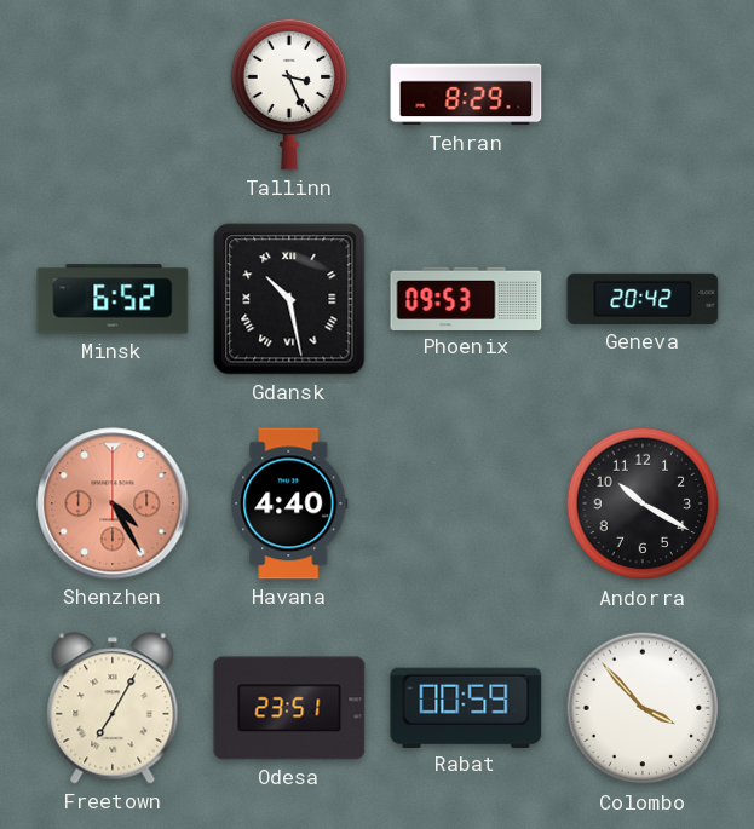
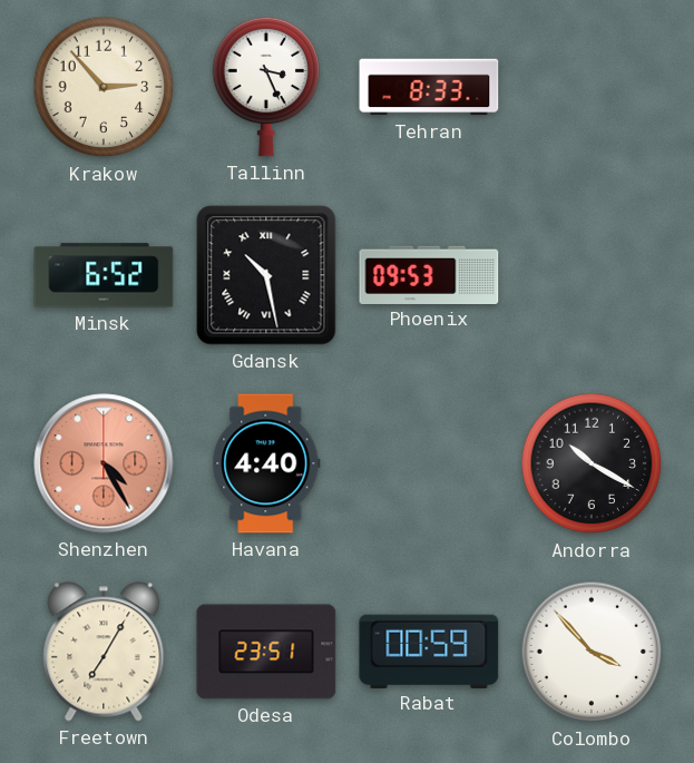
Krakow: none -> 2:53
Tehran: 8:29 -> 8:33
Geneva: 20:42 -> none
